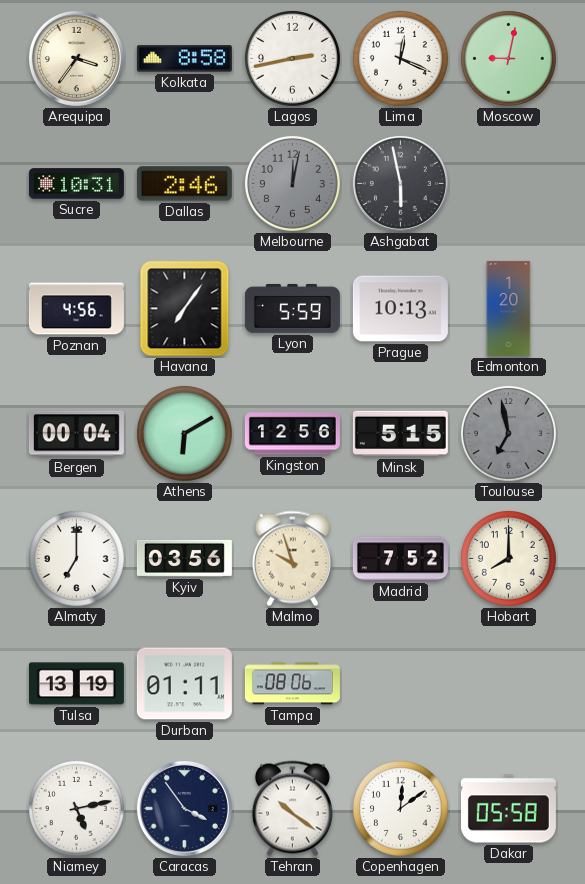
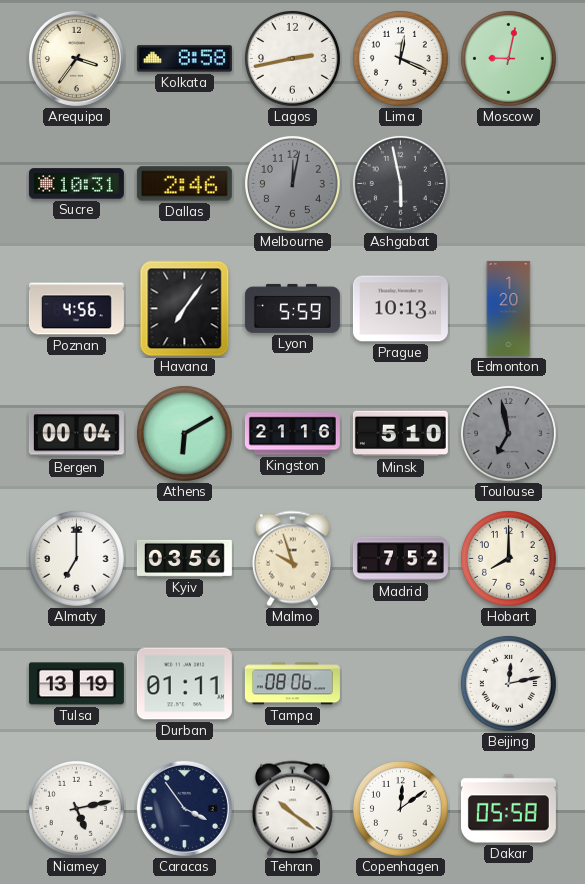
Kingston: 12:56 -> 21:16
Minsk: 5:15 -> 5:10
Beijing: none -> 12:13
